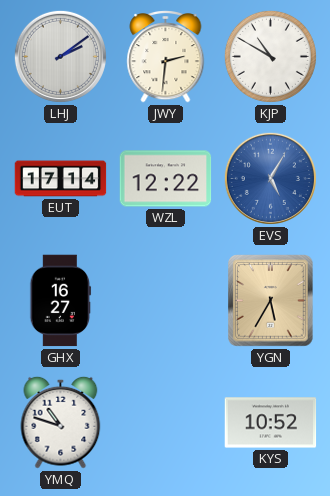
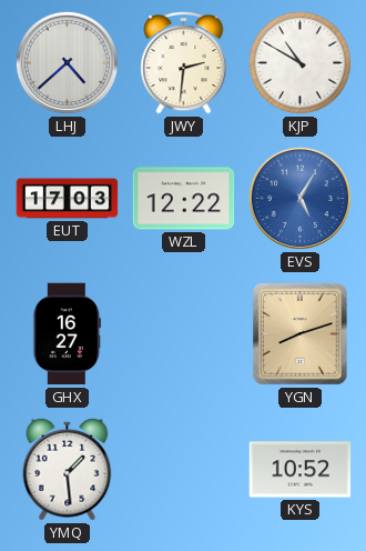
LHJ: 2:09 -> 4:38
EUT: 17:14 -> 17:03
YGN: 5:35 -> 8:12
YMQ: 10:48 -> 1:29
